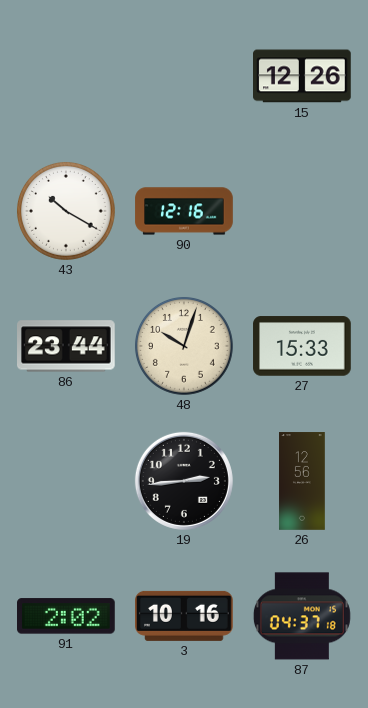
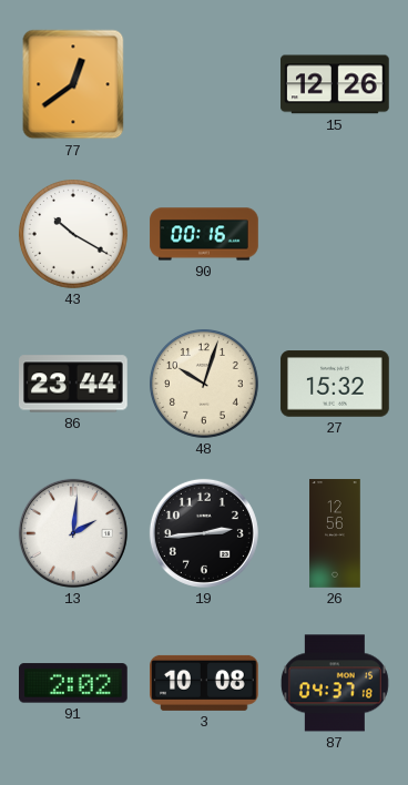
77: none -> 12:39
90: 12:16 -> 00:16
27: 15:33 -> 15:32
13: none -> 2:01
3: 10:16 -> 10:08
